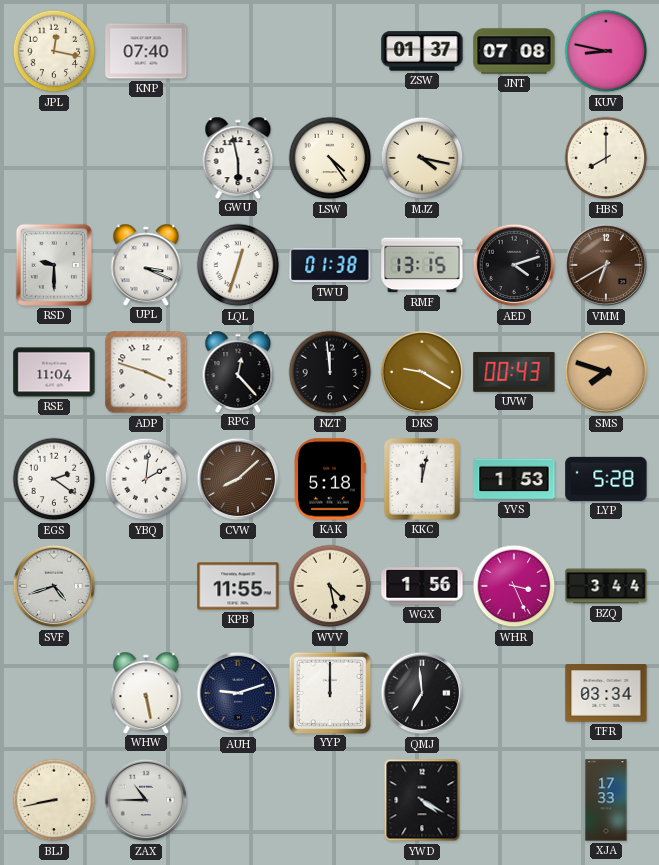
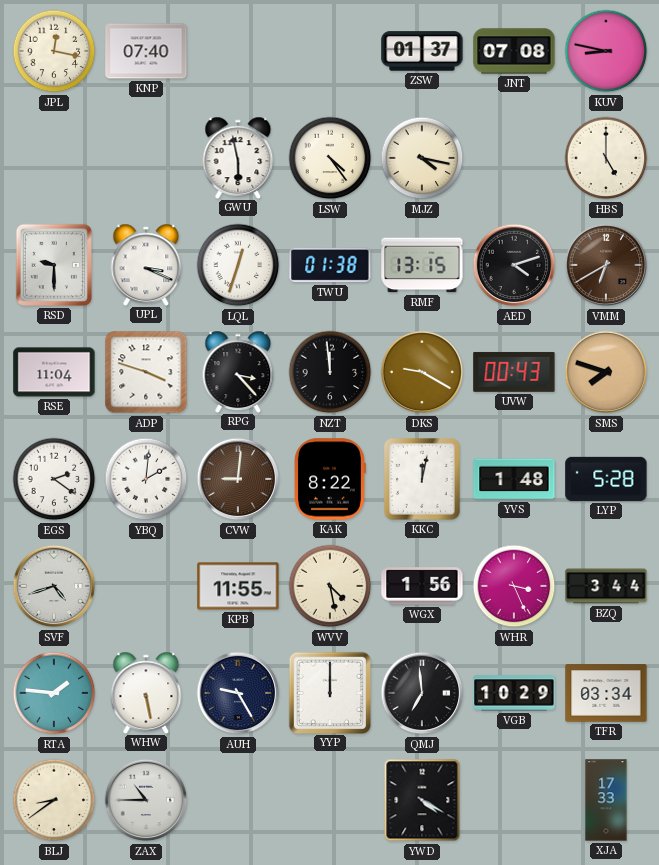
HBS: 8:00 -> 5:00
RPG: 12:23 -> 3:23
CVW: 8:08 -> 9:01
KAK: 5:18 -> 8:22
YVS: 1:53 -> 1:48
RTA: none -> 1:46
AUH: 9:12 -> 9:25
VGB: none -> 10:29
BLJ: 8:43 -> 8:39
